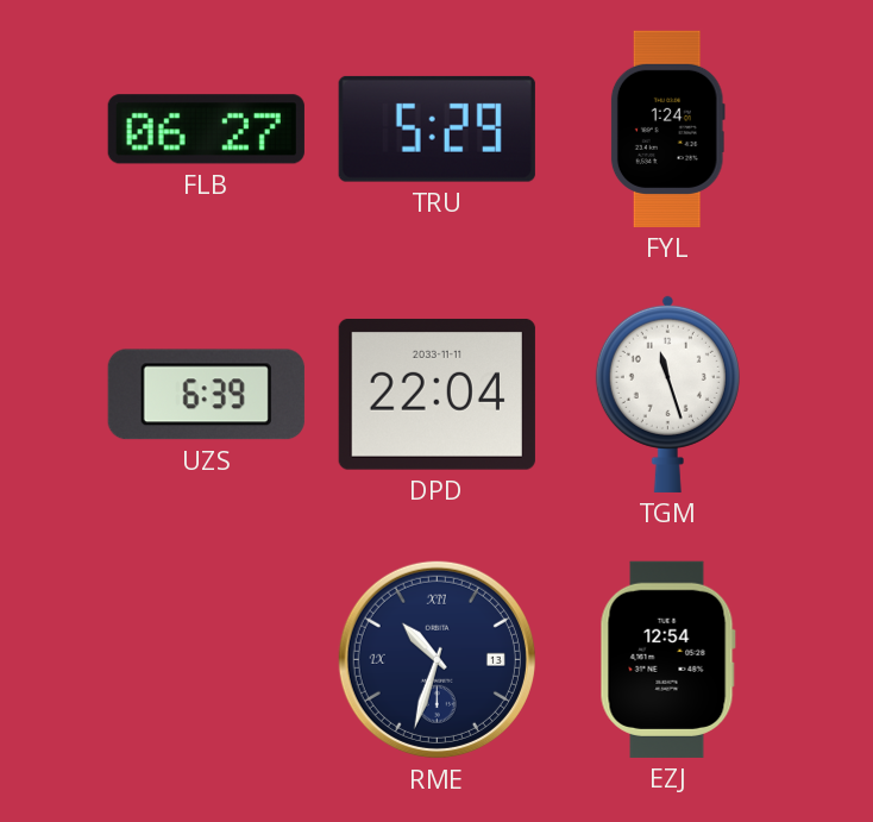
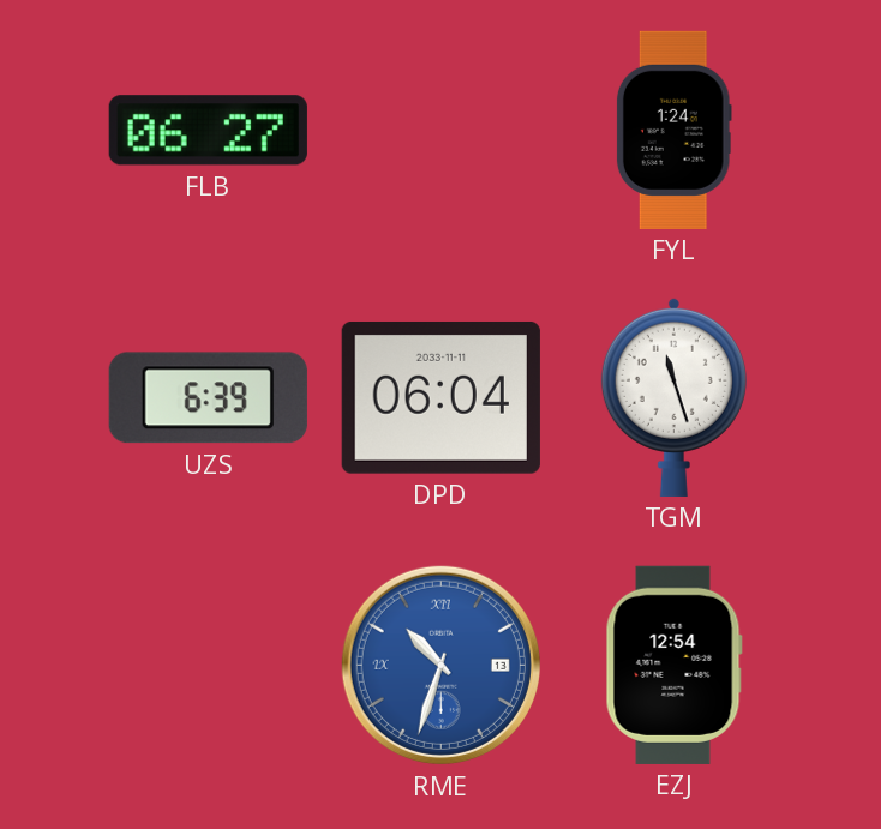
TRU: 5:29 -> none
DPD: 22:04 -> 06:04
RME dial: navy -> blue
